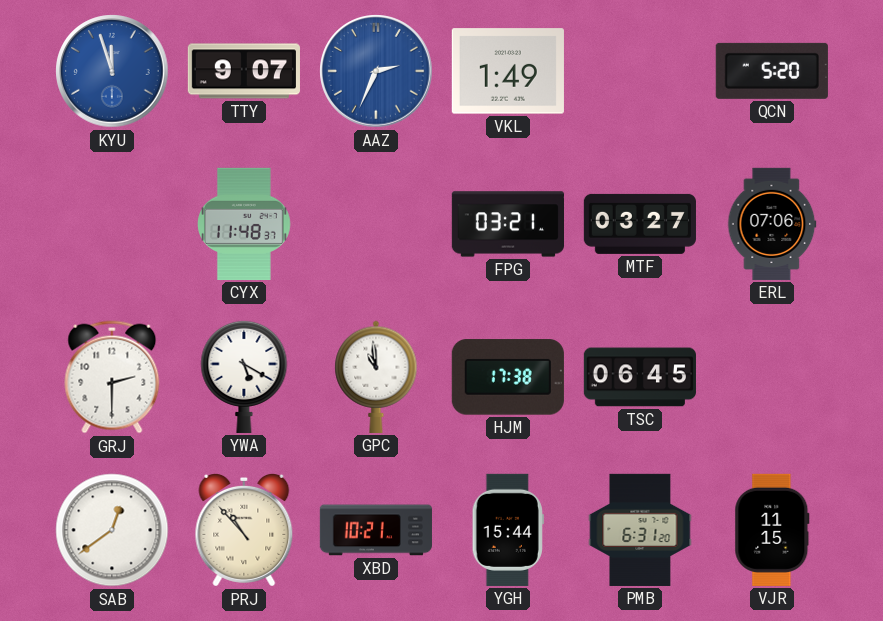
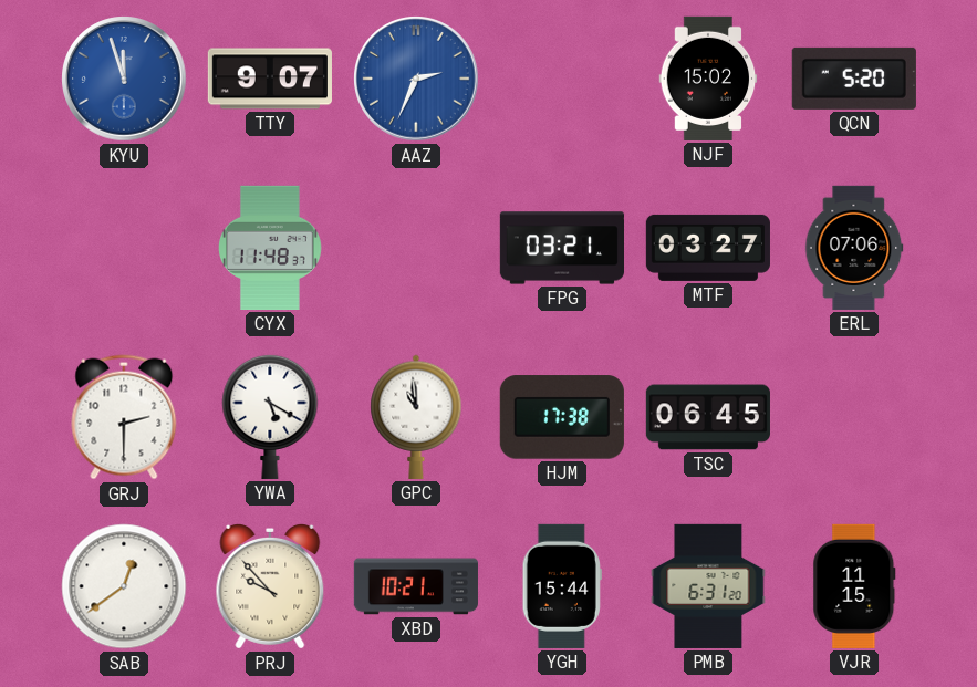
VKL: 1:49 -> none
NJF: none -> 15:02
PRJ: 10:53 -> 9:53
